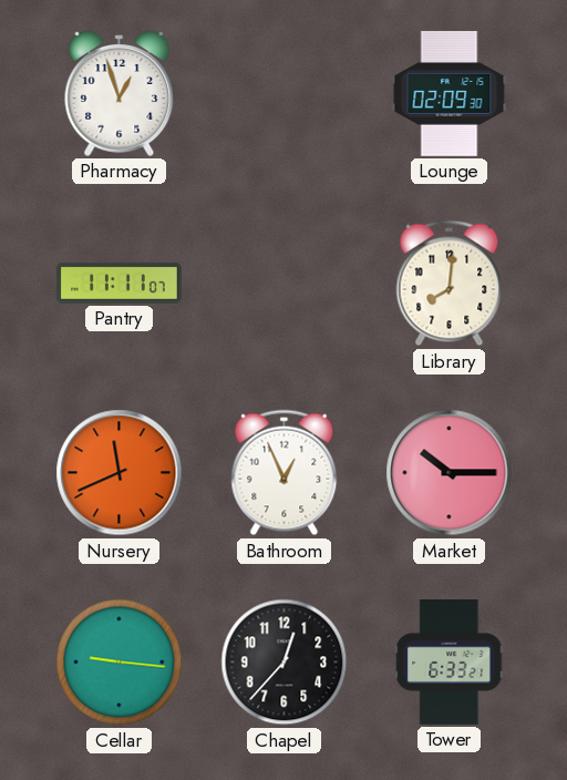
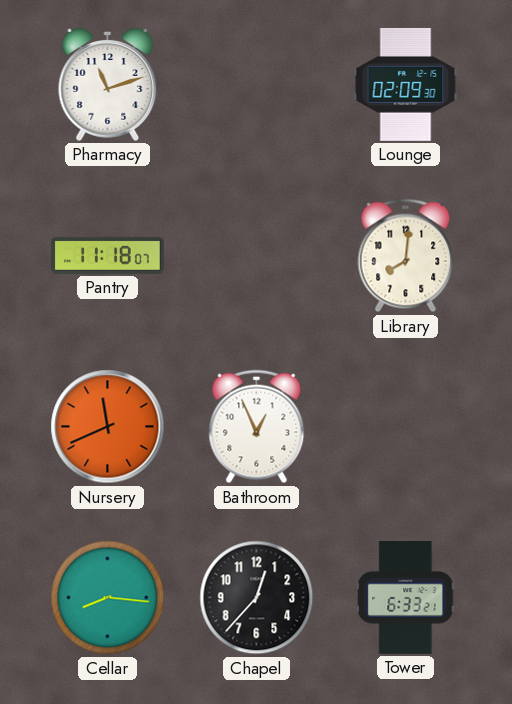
Pharmacy: 12:57 -> 11:12
Pantry: 11:11 -> 11:18
Market: 10:15 -> none
Cellar: 9:16 -> 8:16
